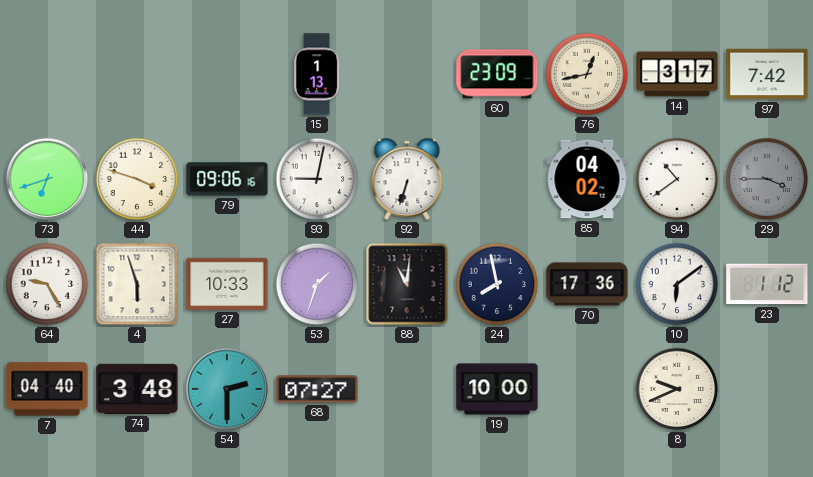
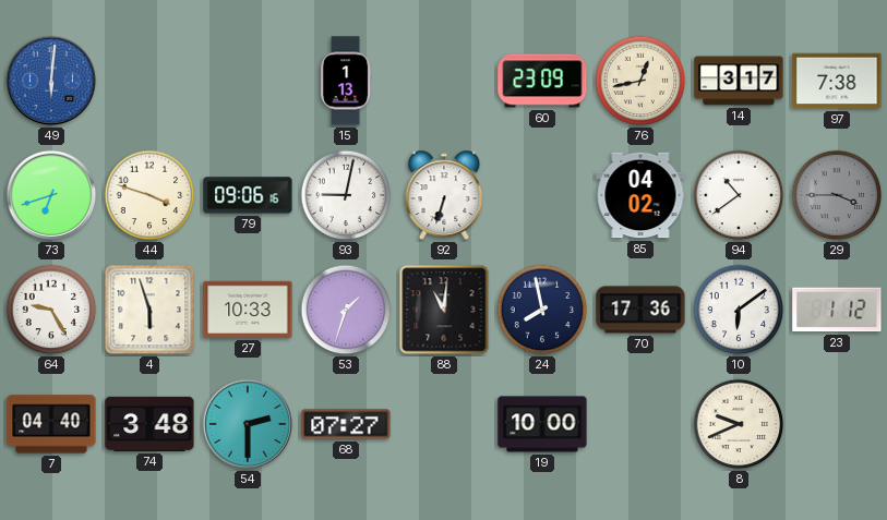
49: none -> 6:01
97: 7:42 -> 7:38
